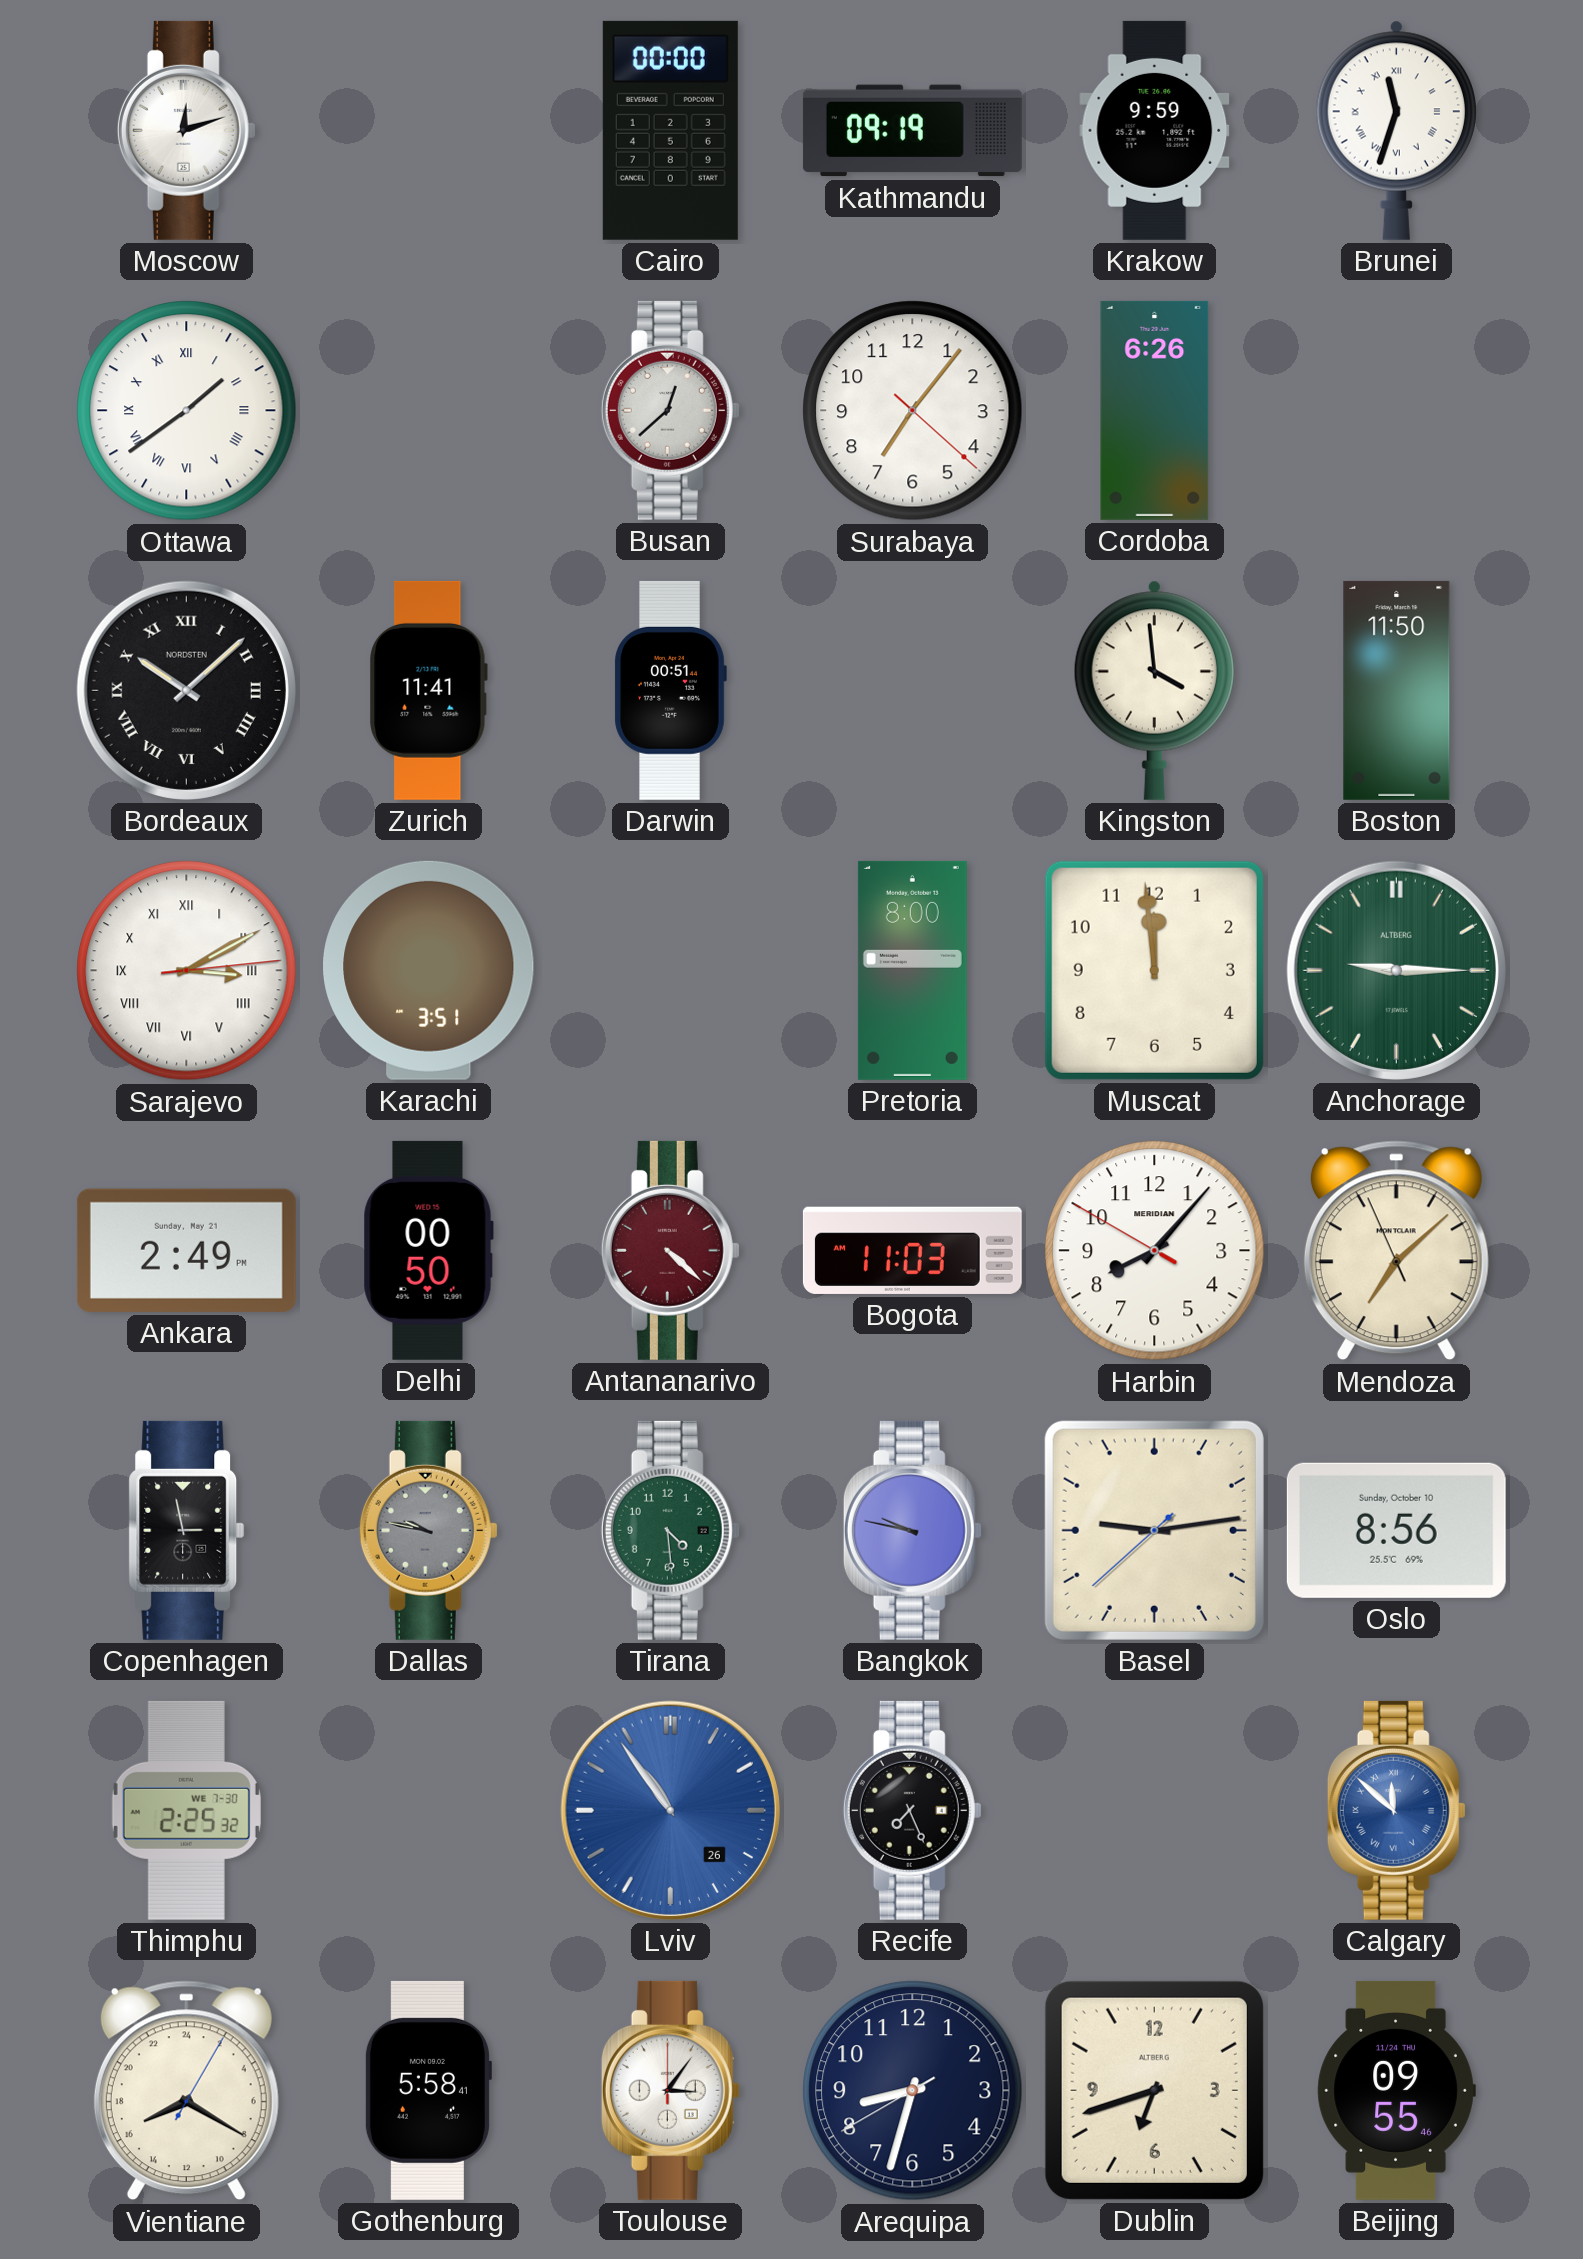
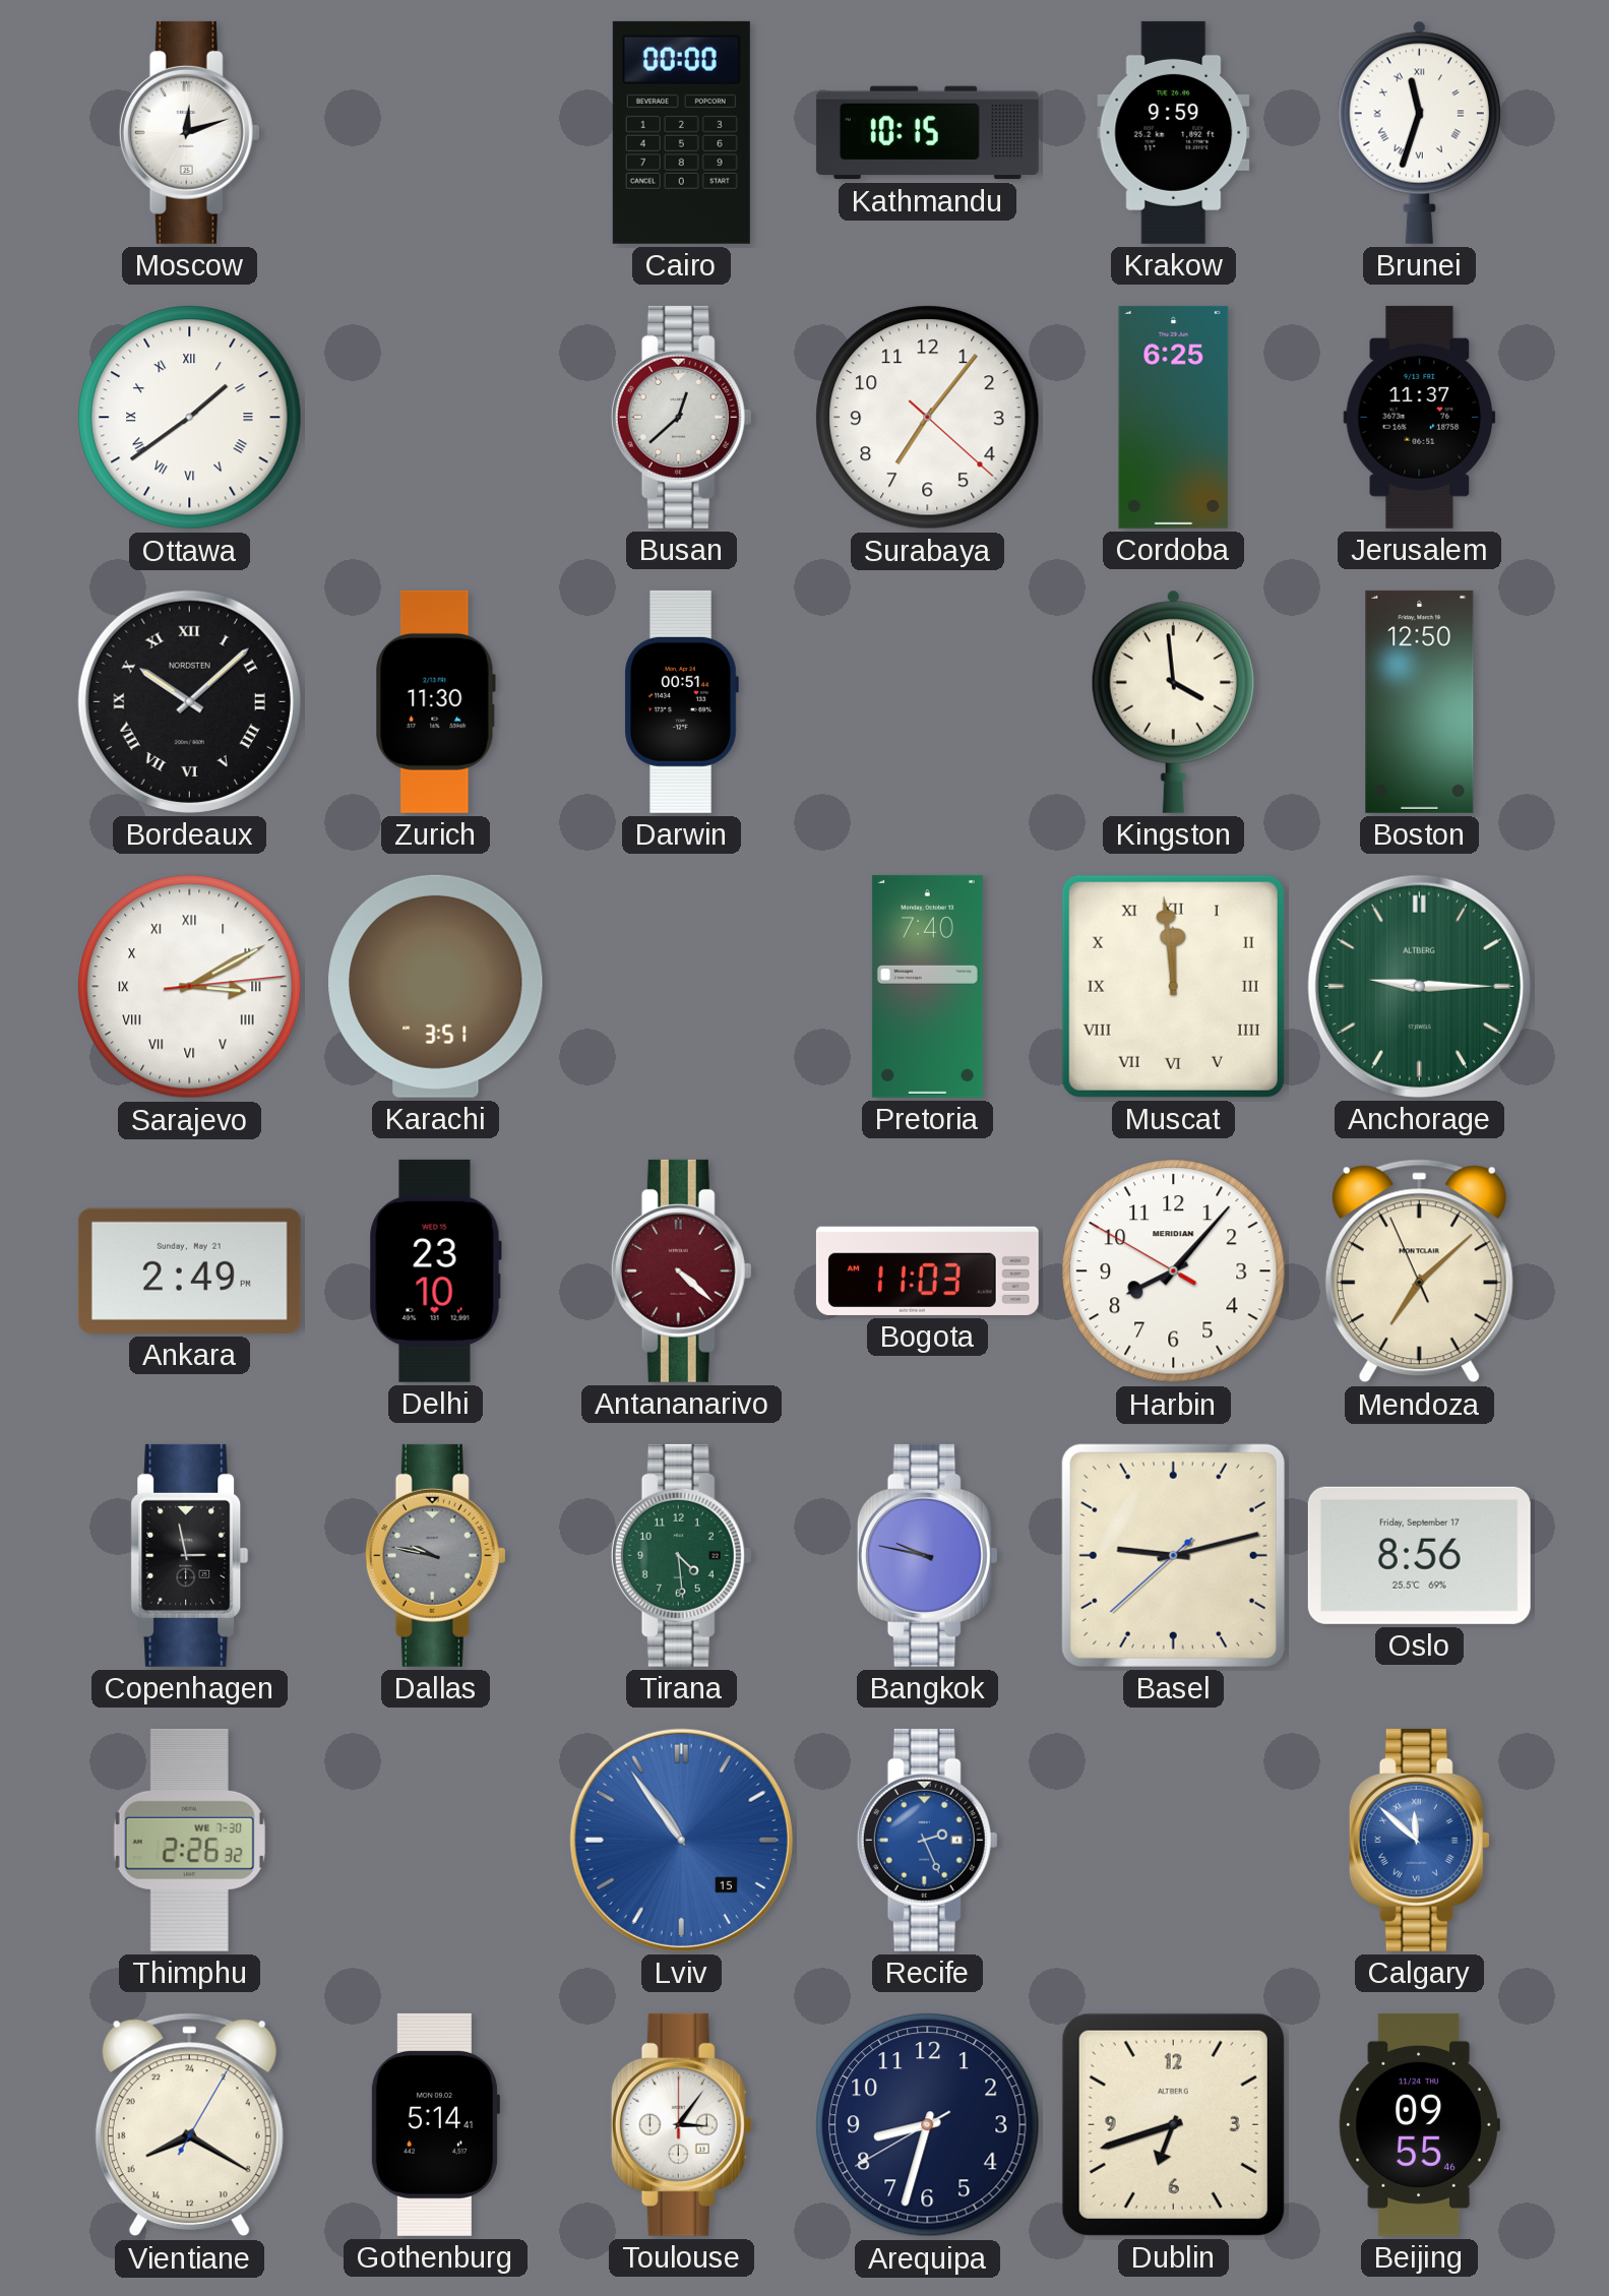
Kathmandu: 09:19 -> 10:15
Cordoba: 6:26 -> 6:25
Jerusalem: none -> 11:37
Zurich: 11:41 -> 11:30
Boston: 11:50 -> 12:50
Pretoria: 8:00 -> 7:40
Muscat numerals: Arabic -> Roman
Delhi: 00:50 -> 23:10
Basel: 9:13 -> 9:12
Oslo date: Sunday, October 10 -> Friday, September 17
Thimphu: 2:25 -> 2:26
Lviv date: 26 -> 15
Recife: 7:26 -> 2:26
Recife dial: black -> blue
Gothenburg: 5:58 -> 5:14
